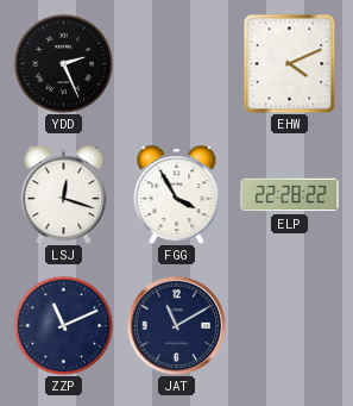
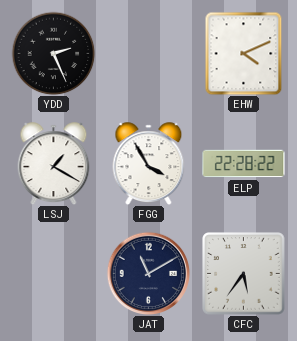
LSJ: 12:18 -> 1:20
ZZP: 11:11 -> none
CFC: none -> 5:36
